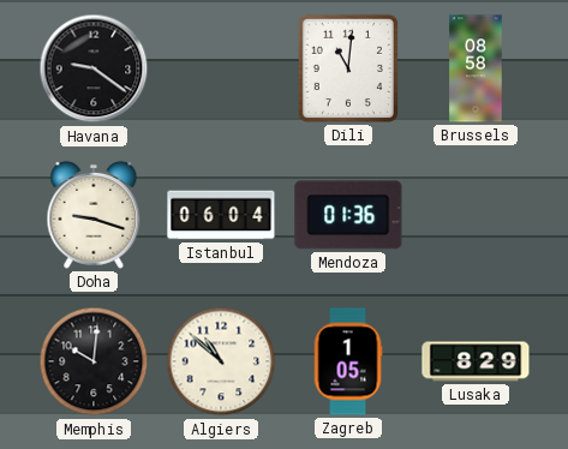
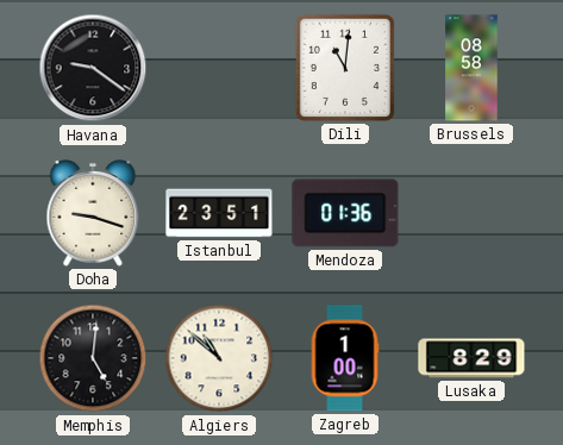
Istanbul: 06:04 -> 23:51
Memphis: 10:01 -> 5:01
Zagreb: 1:05 -> 1:00
